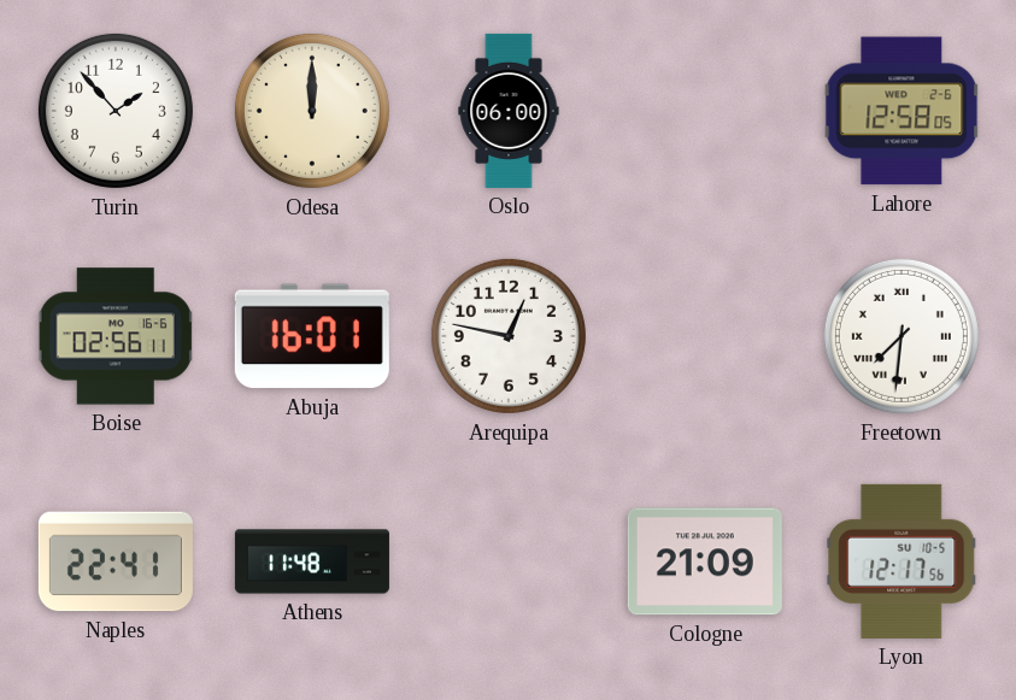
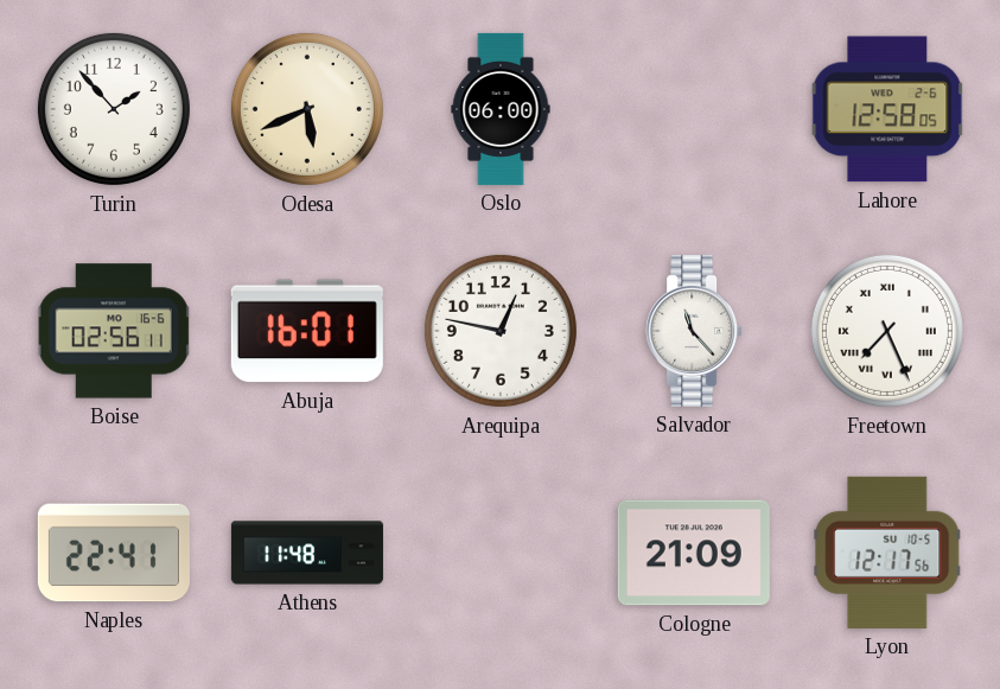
Odesa: 12:00 -> 5:41
Salvador: none -> 11:23
Freetown: 7:31 -> 7:26
